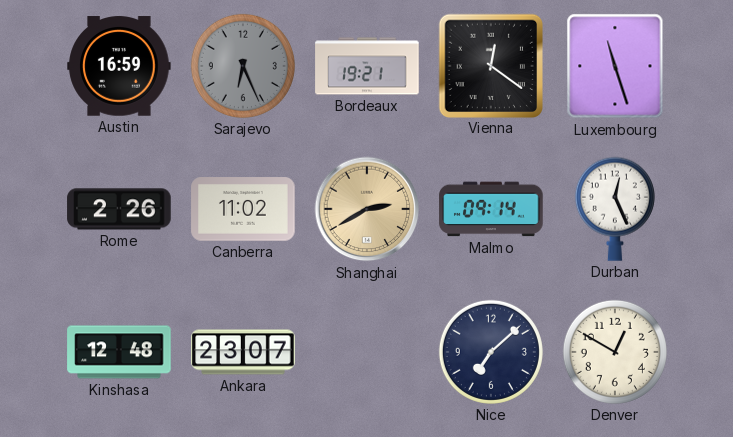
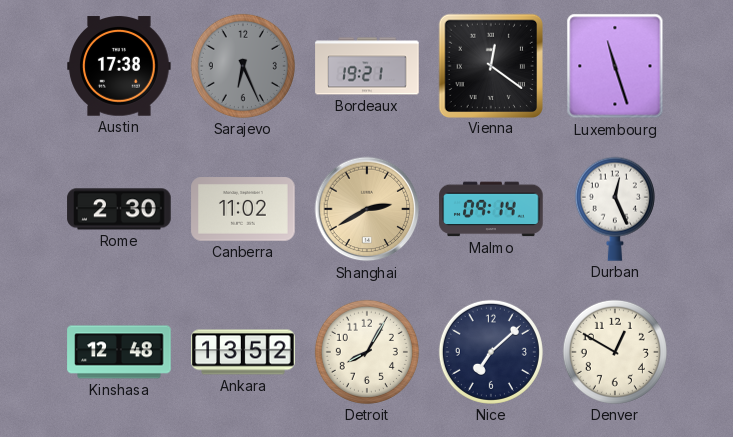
Austin: 16:59 -> 17:38
Rome: 2:26 -> 2:30
Ankara: 23:07 -> 13:52
Detroit: none -> 8:05
